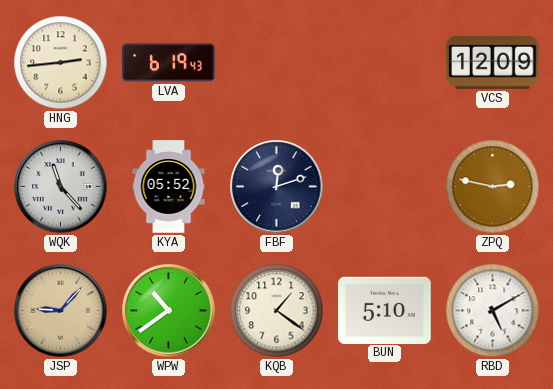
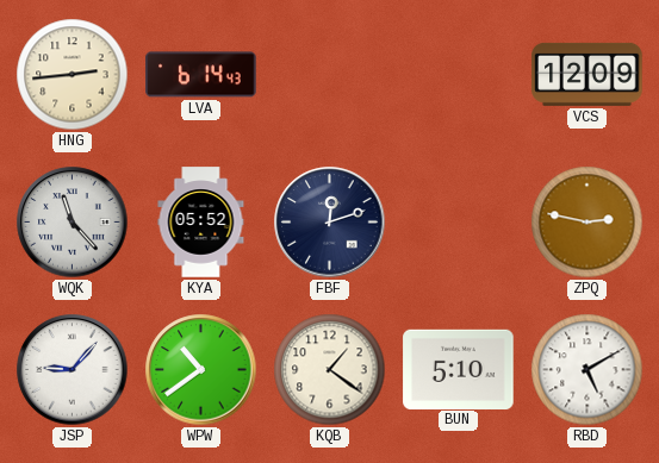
LVA: 6:19 -> 6:14
JSP dial: champagne -> white
